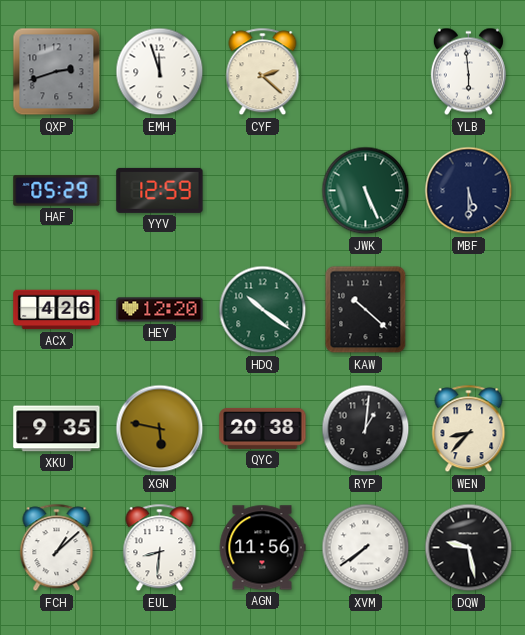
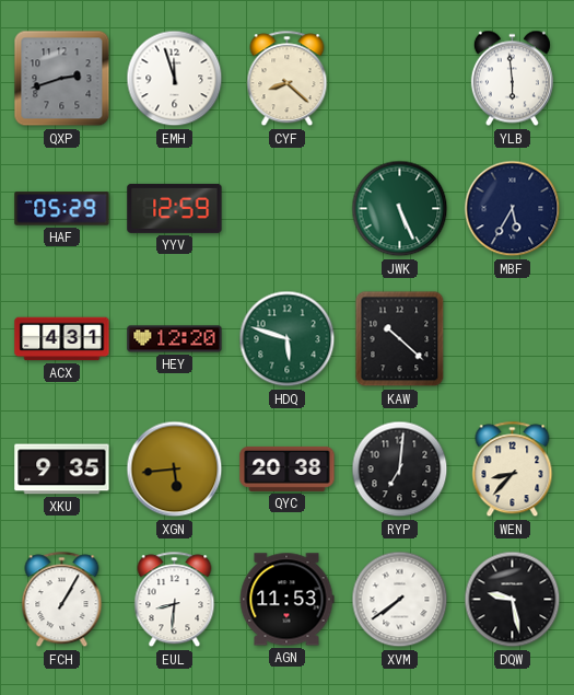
CYF: 2:22 -> 8:22
MBF: 5:30 -> 5:35
ACX: 4:26 -> 4:31
HDQ: 10:21 -> 5:48
XGN: 5:47 -> 5:44
RYP: 1:01 -> 7:01
FCH: 1:08 -> 1:05
AGN: 11:56 -> 11:53
